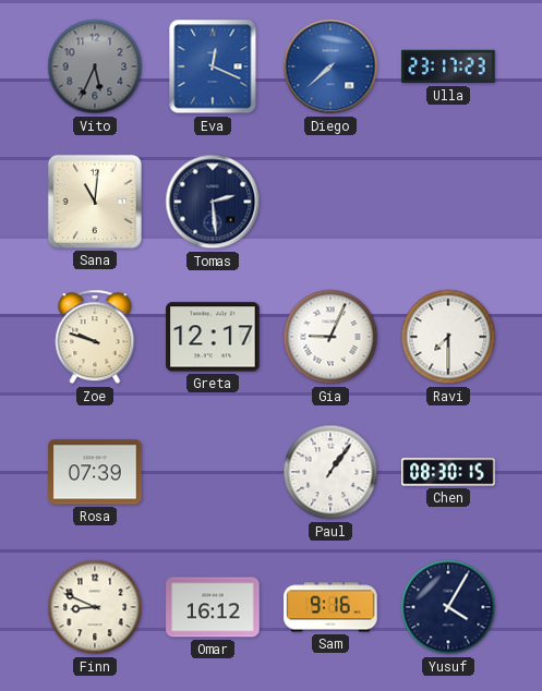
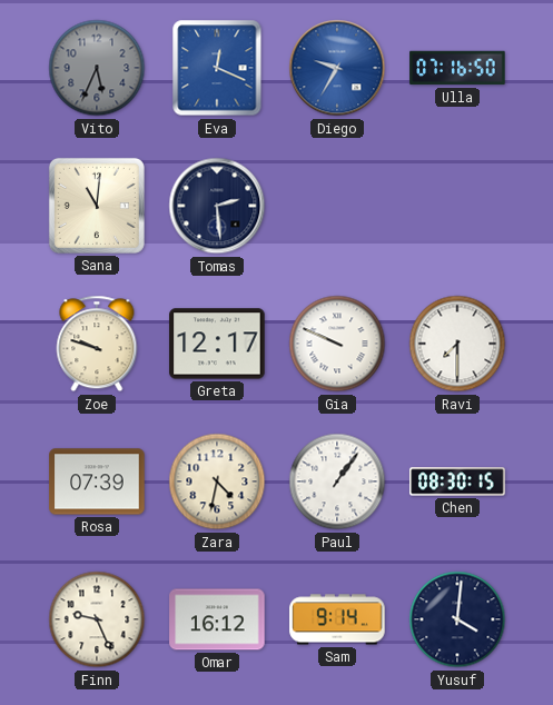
Diego: 7:38 -> 9:35
Ulla: 23:17 -> 07:16
Gia: 9:04 -> 9:49
Zara: none -> 4:32
Finn: 8:49 -> 9:26
Sam: 9:16 -> 9:14
Yusuf: 4:05 -> 4:01
